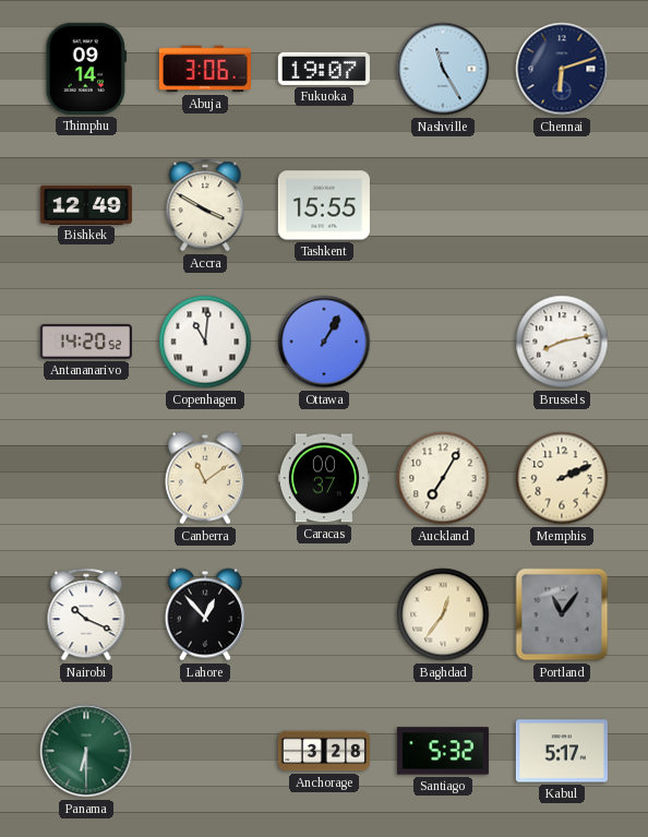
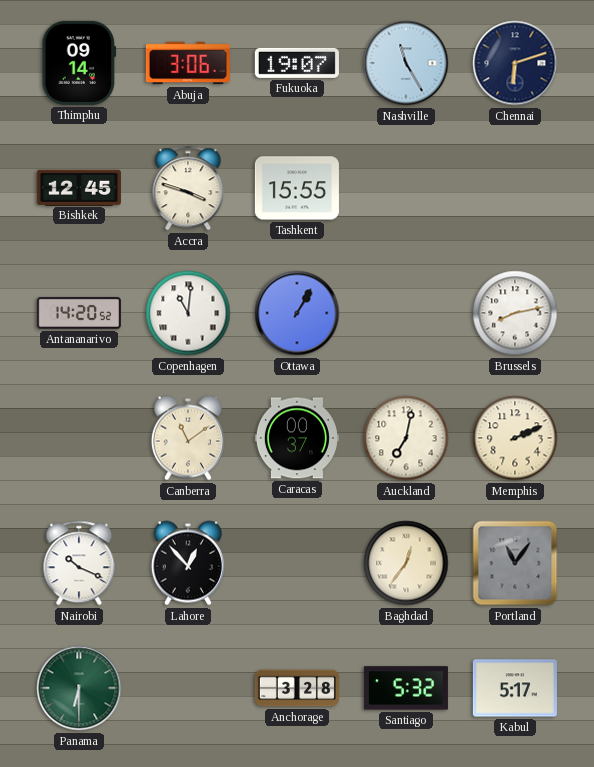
Bishkek: 12:49 -> 12:45
Accra: 3:50 -> 3:48
Auckland: 7:05 -> 7:02
